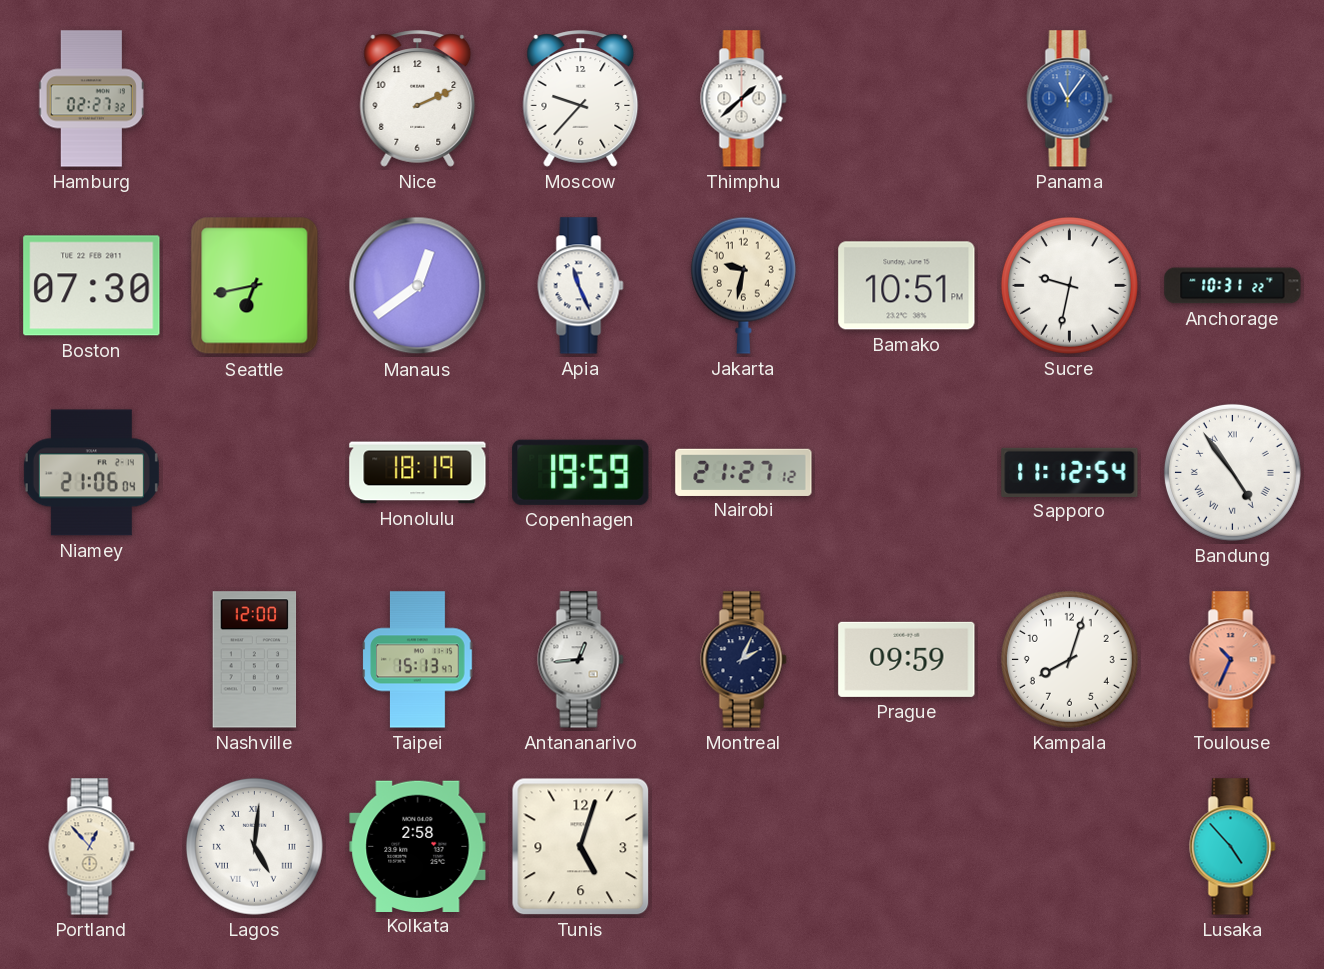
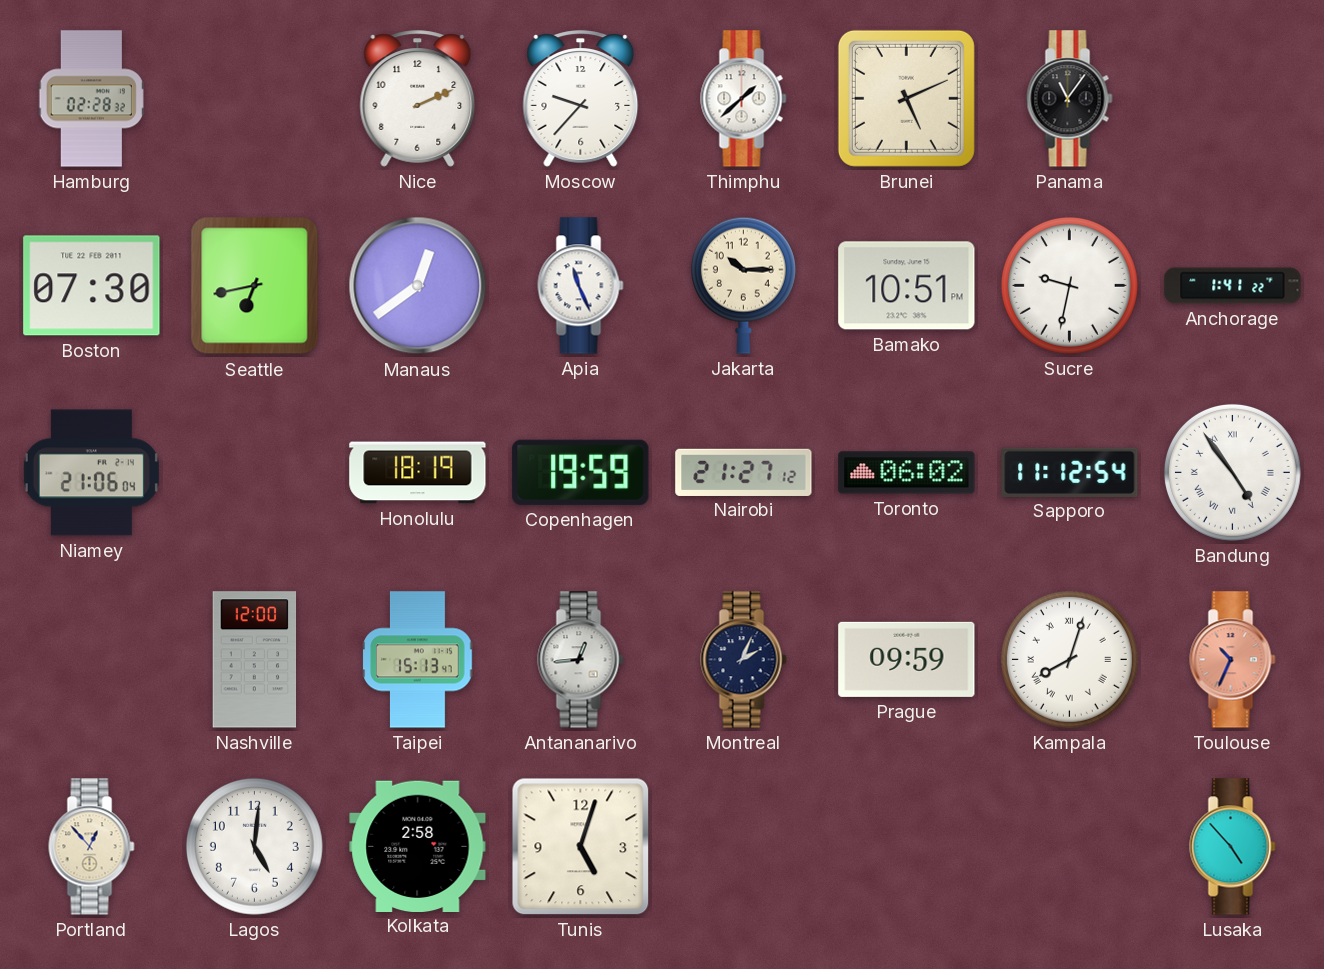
Hamburg: 02:27 -> 02:28
Brunei: none -> 5:11
Panama dial: blue -> black
Jakarta: 9:32 -> 10:15
Anchorage: 10:31 -> 1:41
Toronto: none -> 06:02
Kampala numerals: Arabic -> Roman
Lagos numerals: Roman -> Arabic
